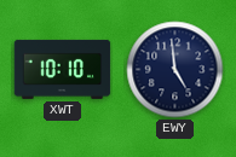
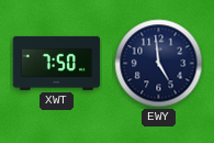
XWT: 10:10 -> 7:50
